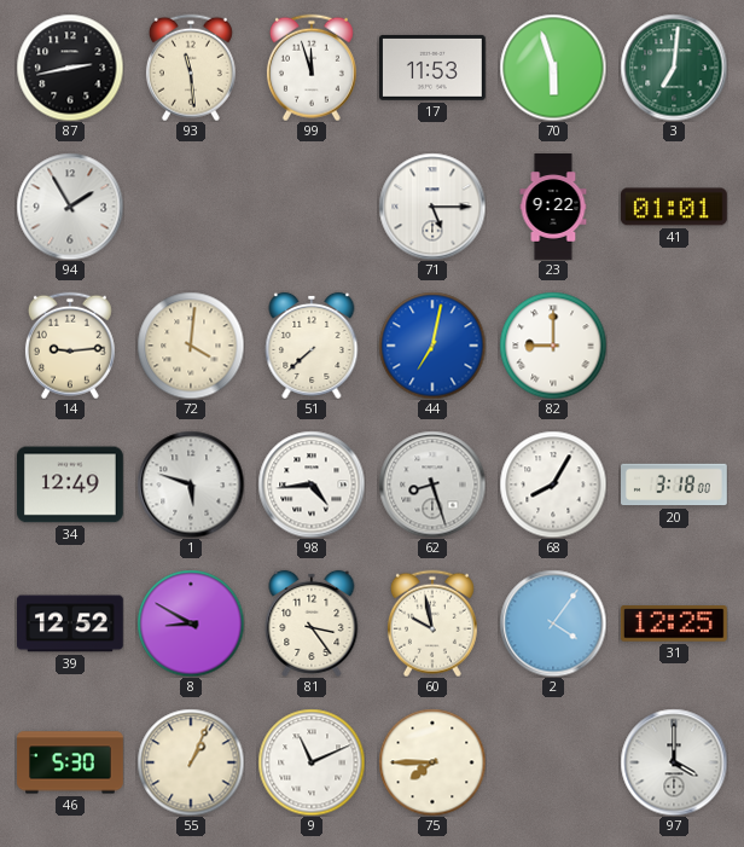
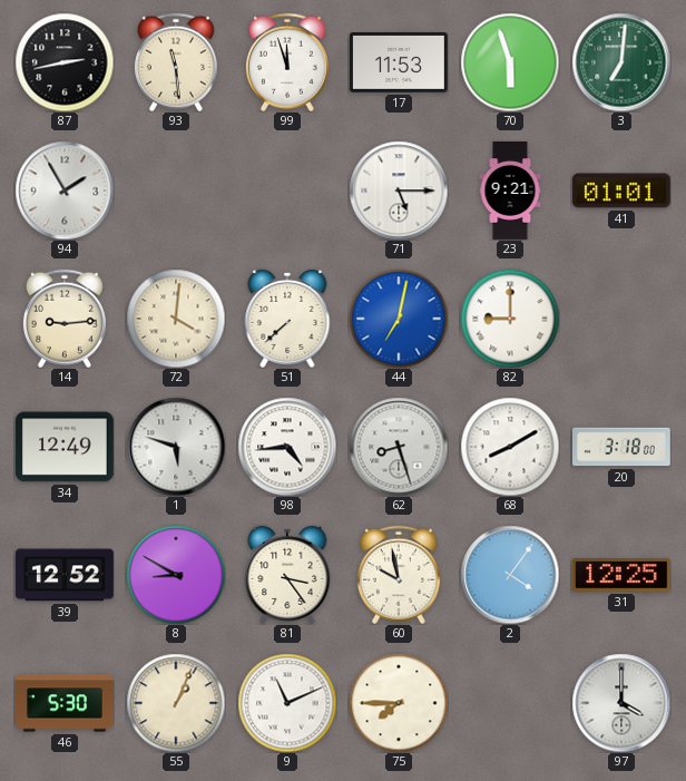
23: 9:22 -> 9:21
68: 8:05 -> 8:10
